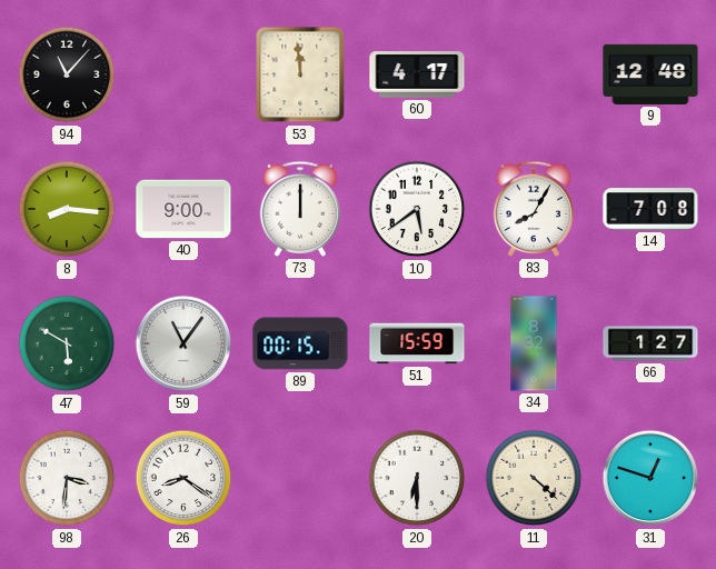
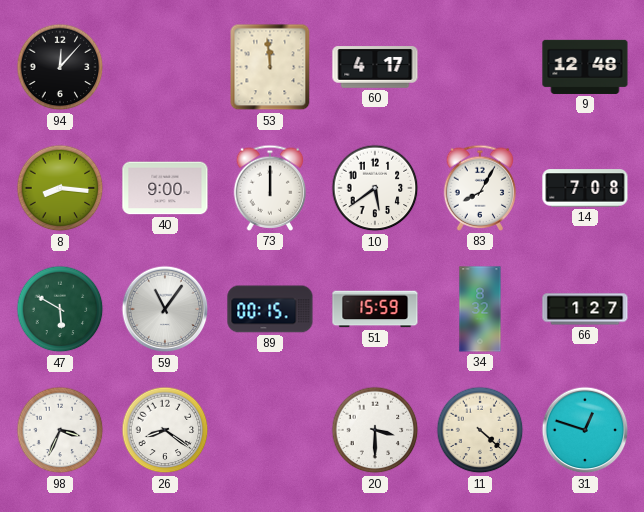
94: 11:07 -> 12:07
98: 3:31 -> 3:34
20: 6:30 -> 3:30
